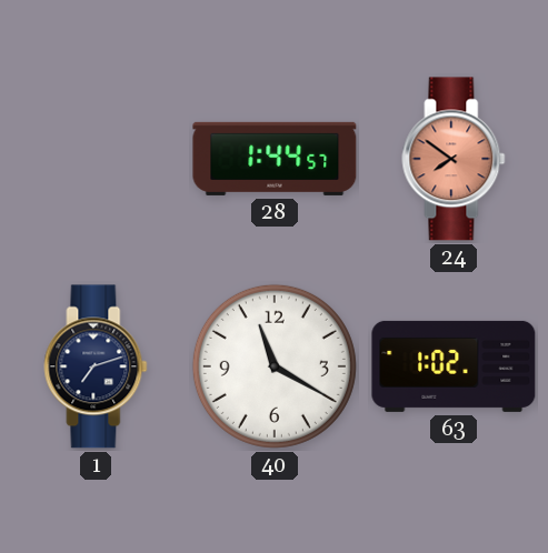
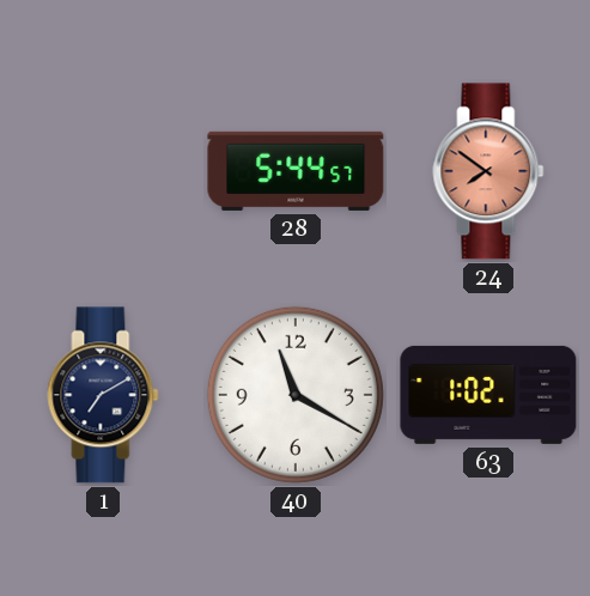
28: 1:44 -> 5:44
1: 7:12 -> 7:10
